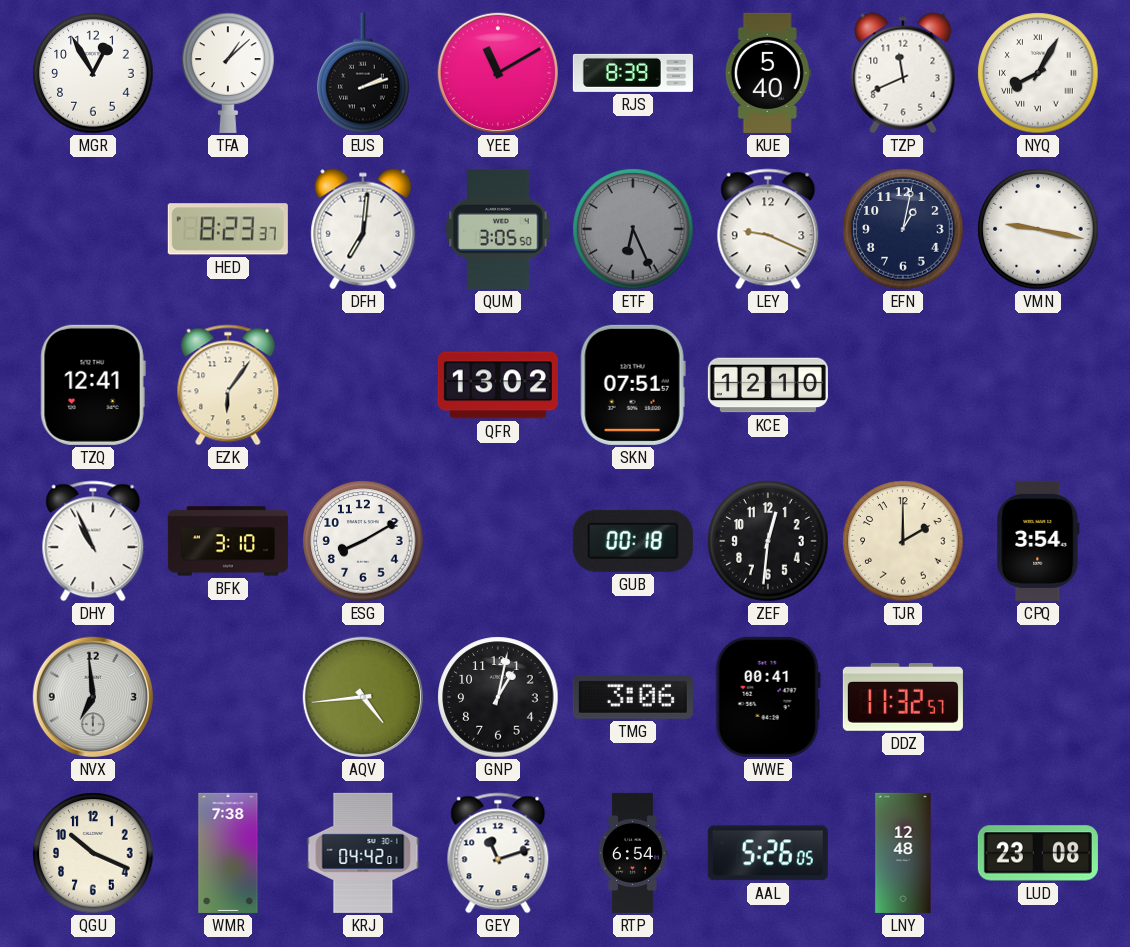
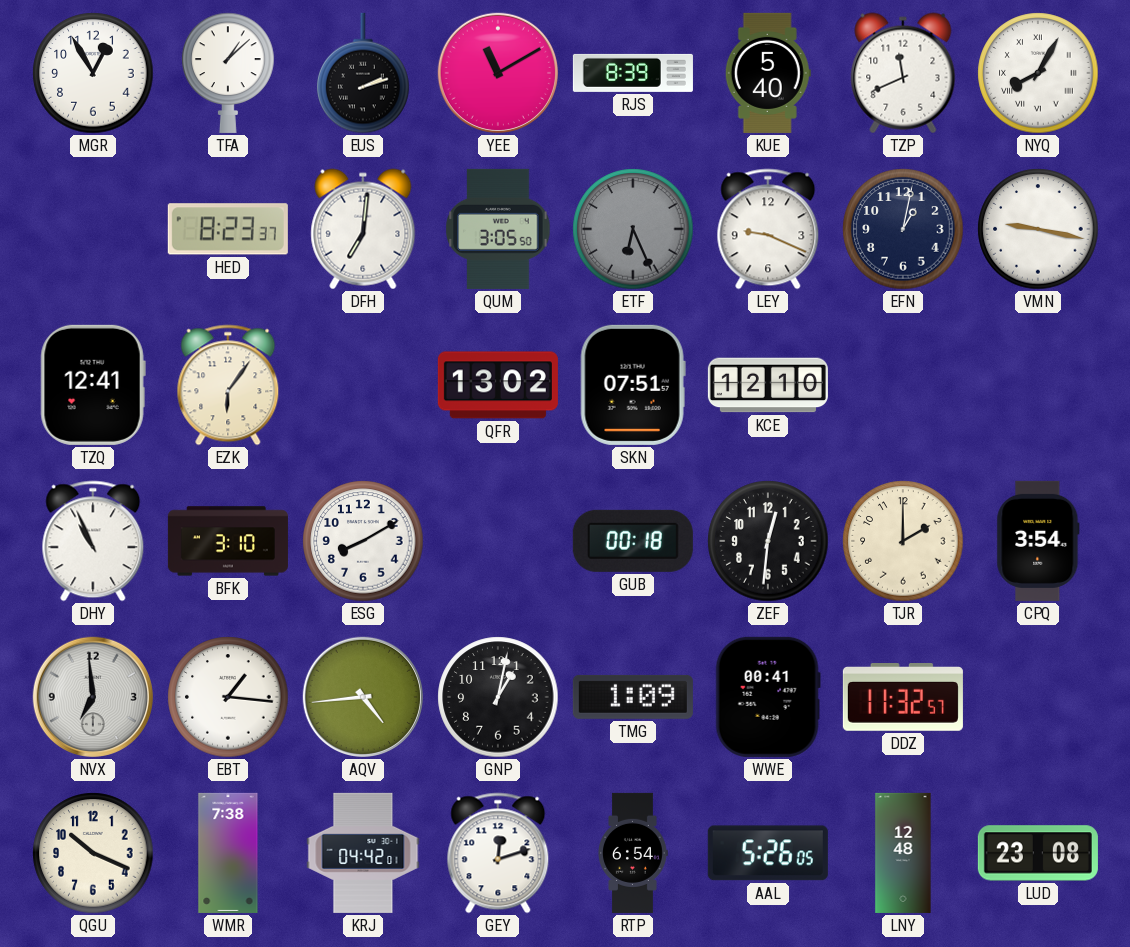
EBT: none -> 1:16
TMG: 3:06 -> 1:09
GEY: 11:12 -> 12:12
